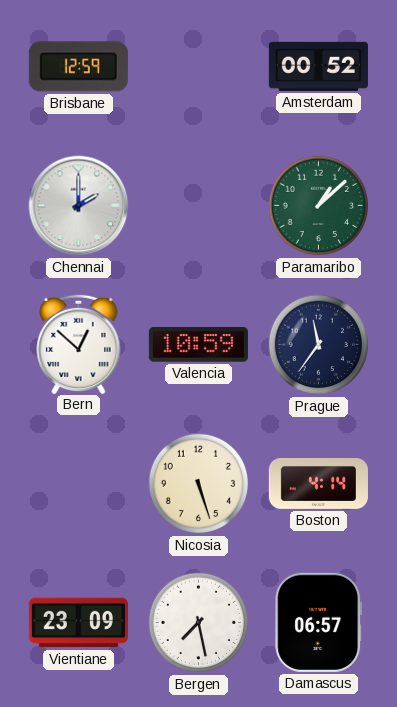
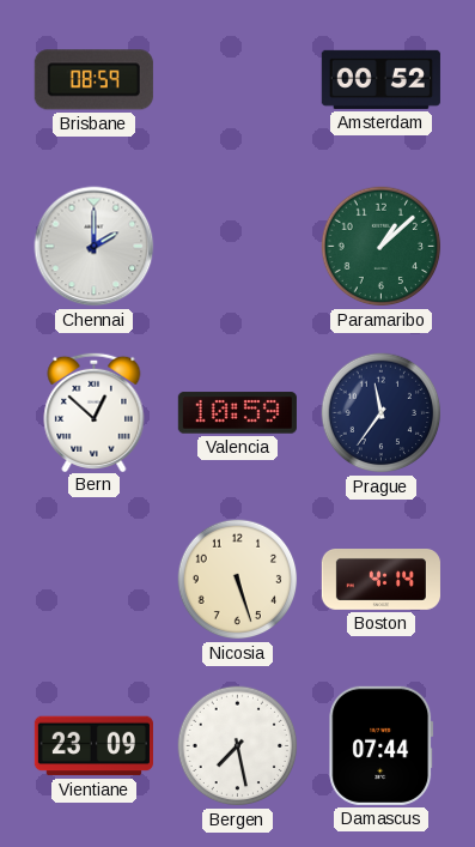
Brisbane: 12:59 -> 08:59
Damascus: 06:57 -> 07:44
